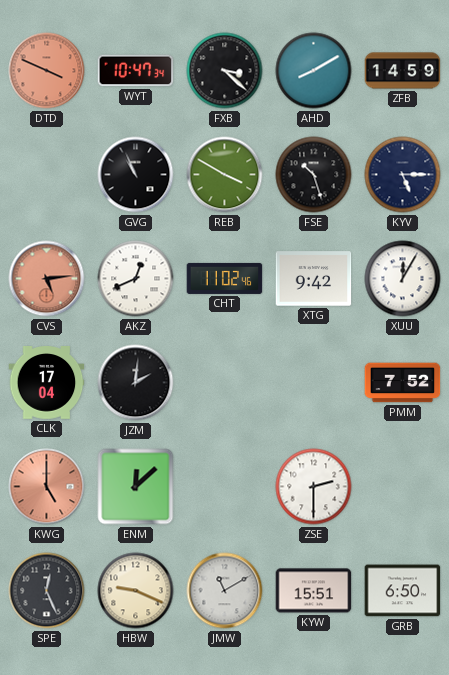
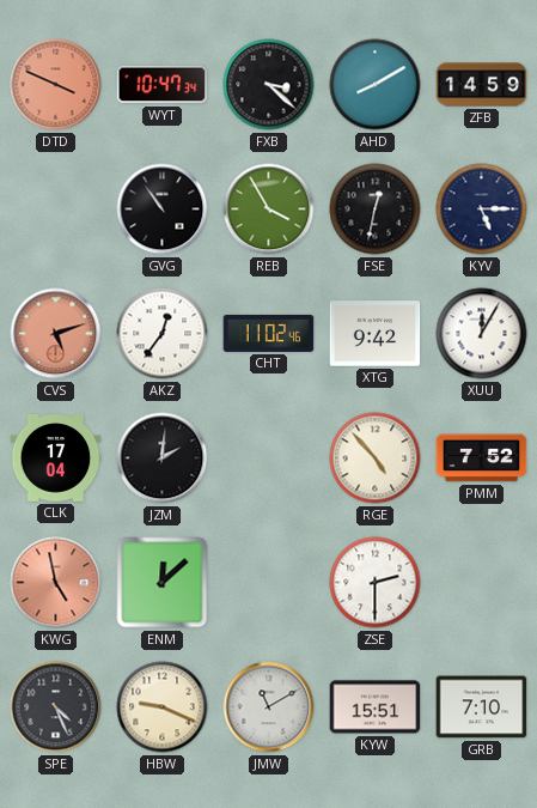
GVG: 10:56 -> 10:54
REB: 3:50 -> 3:55
FSE: 10:27 -> 12:32
CVS: 5:14 -> 5:12
AKZ: 12:41 -> 12:36
RGE: none -> 4:53
KWG: 5:00 -> 4:58
SPE: 12:26 -> 4:26
GRB: 6:50 -> 7:10
